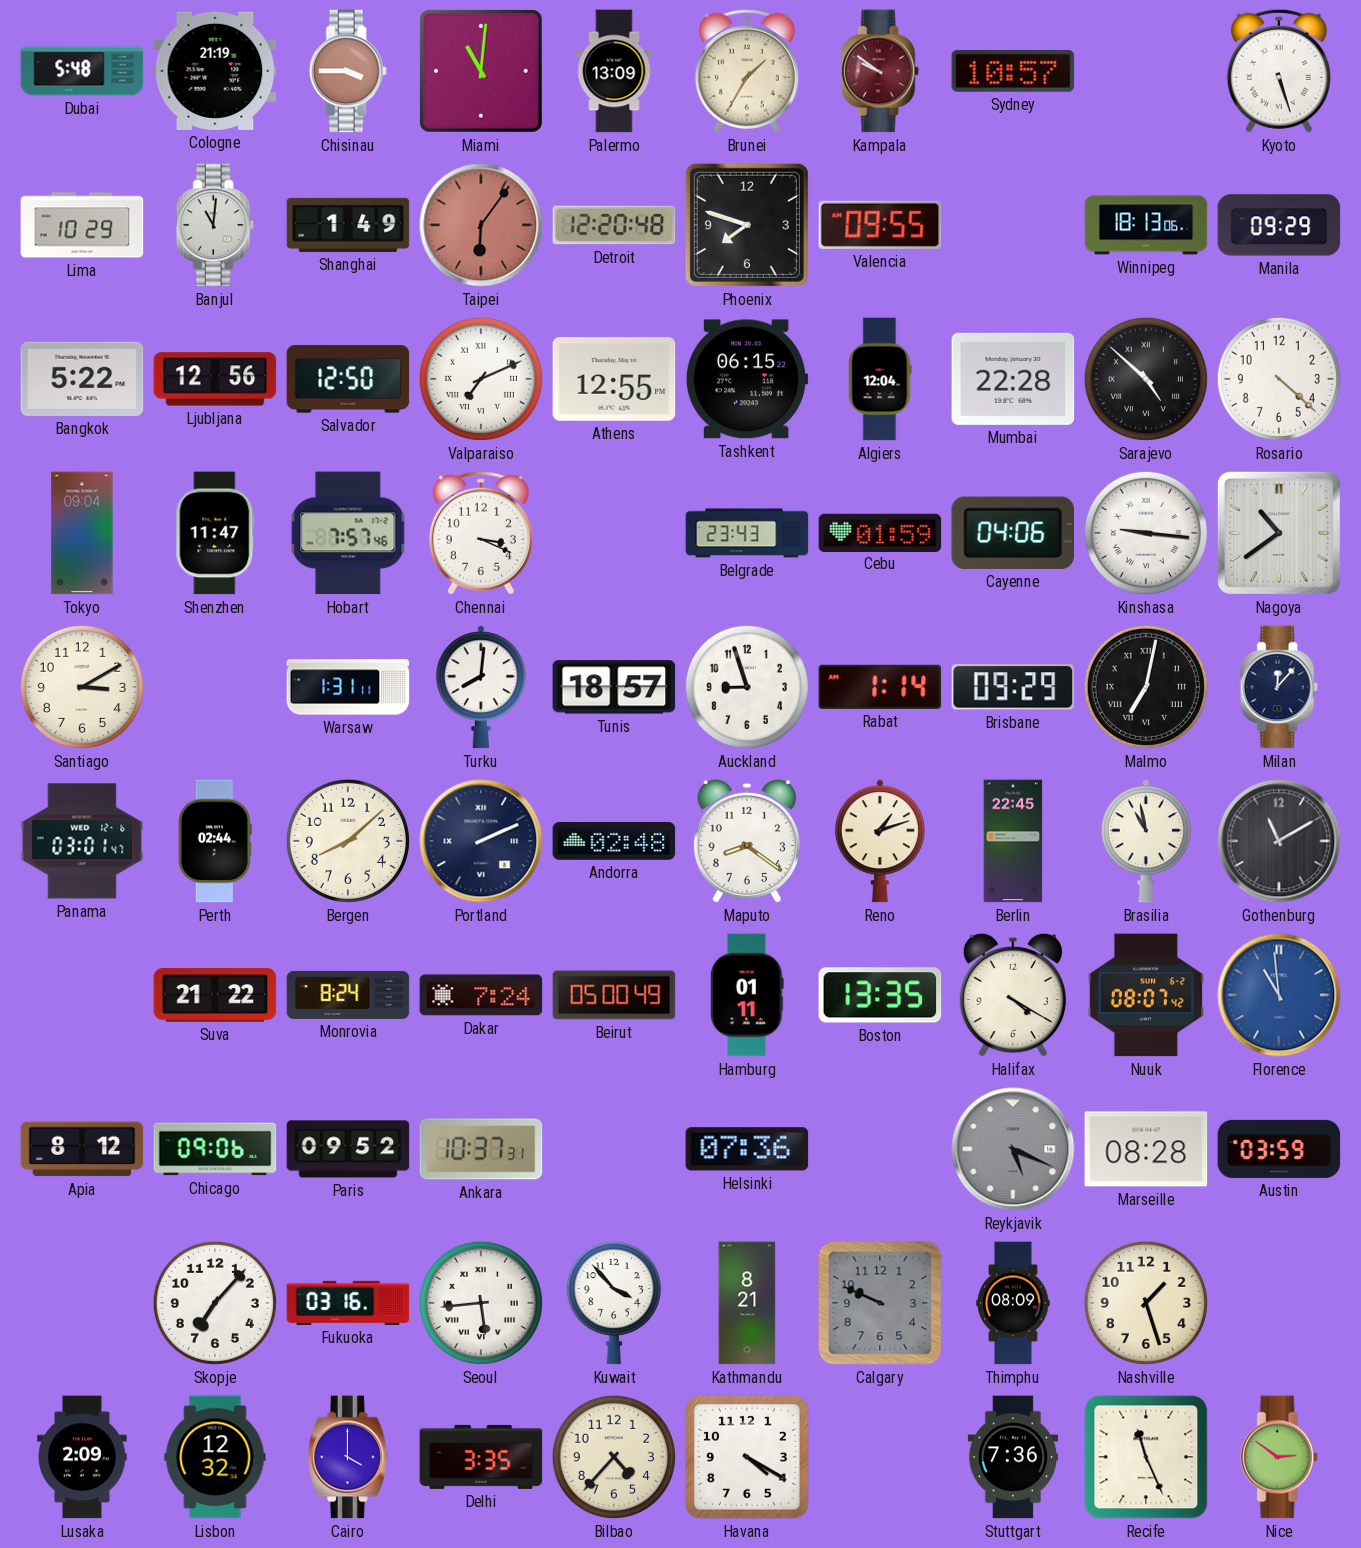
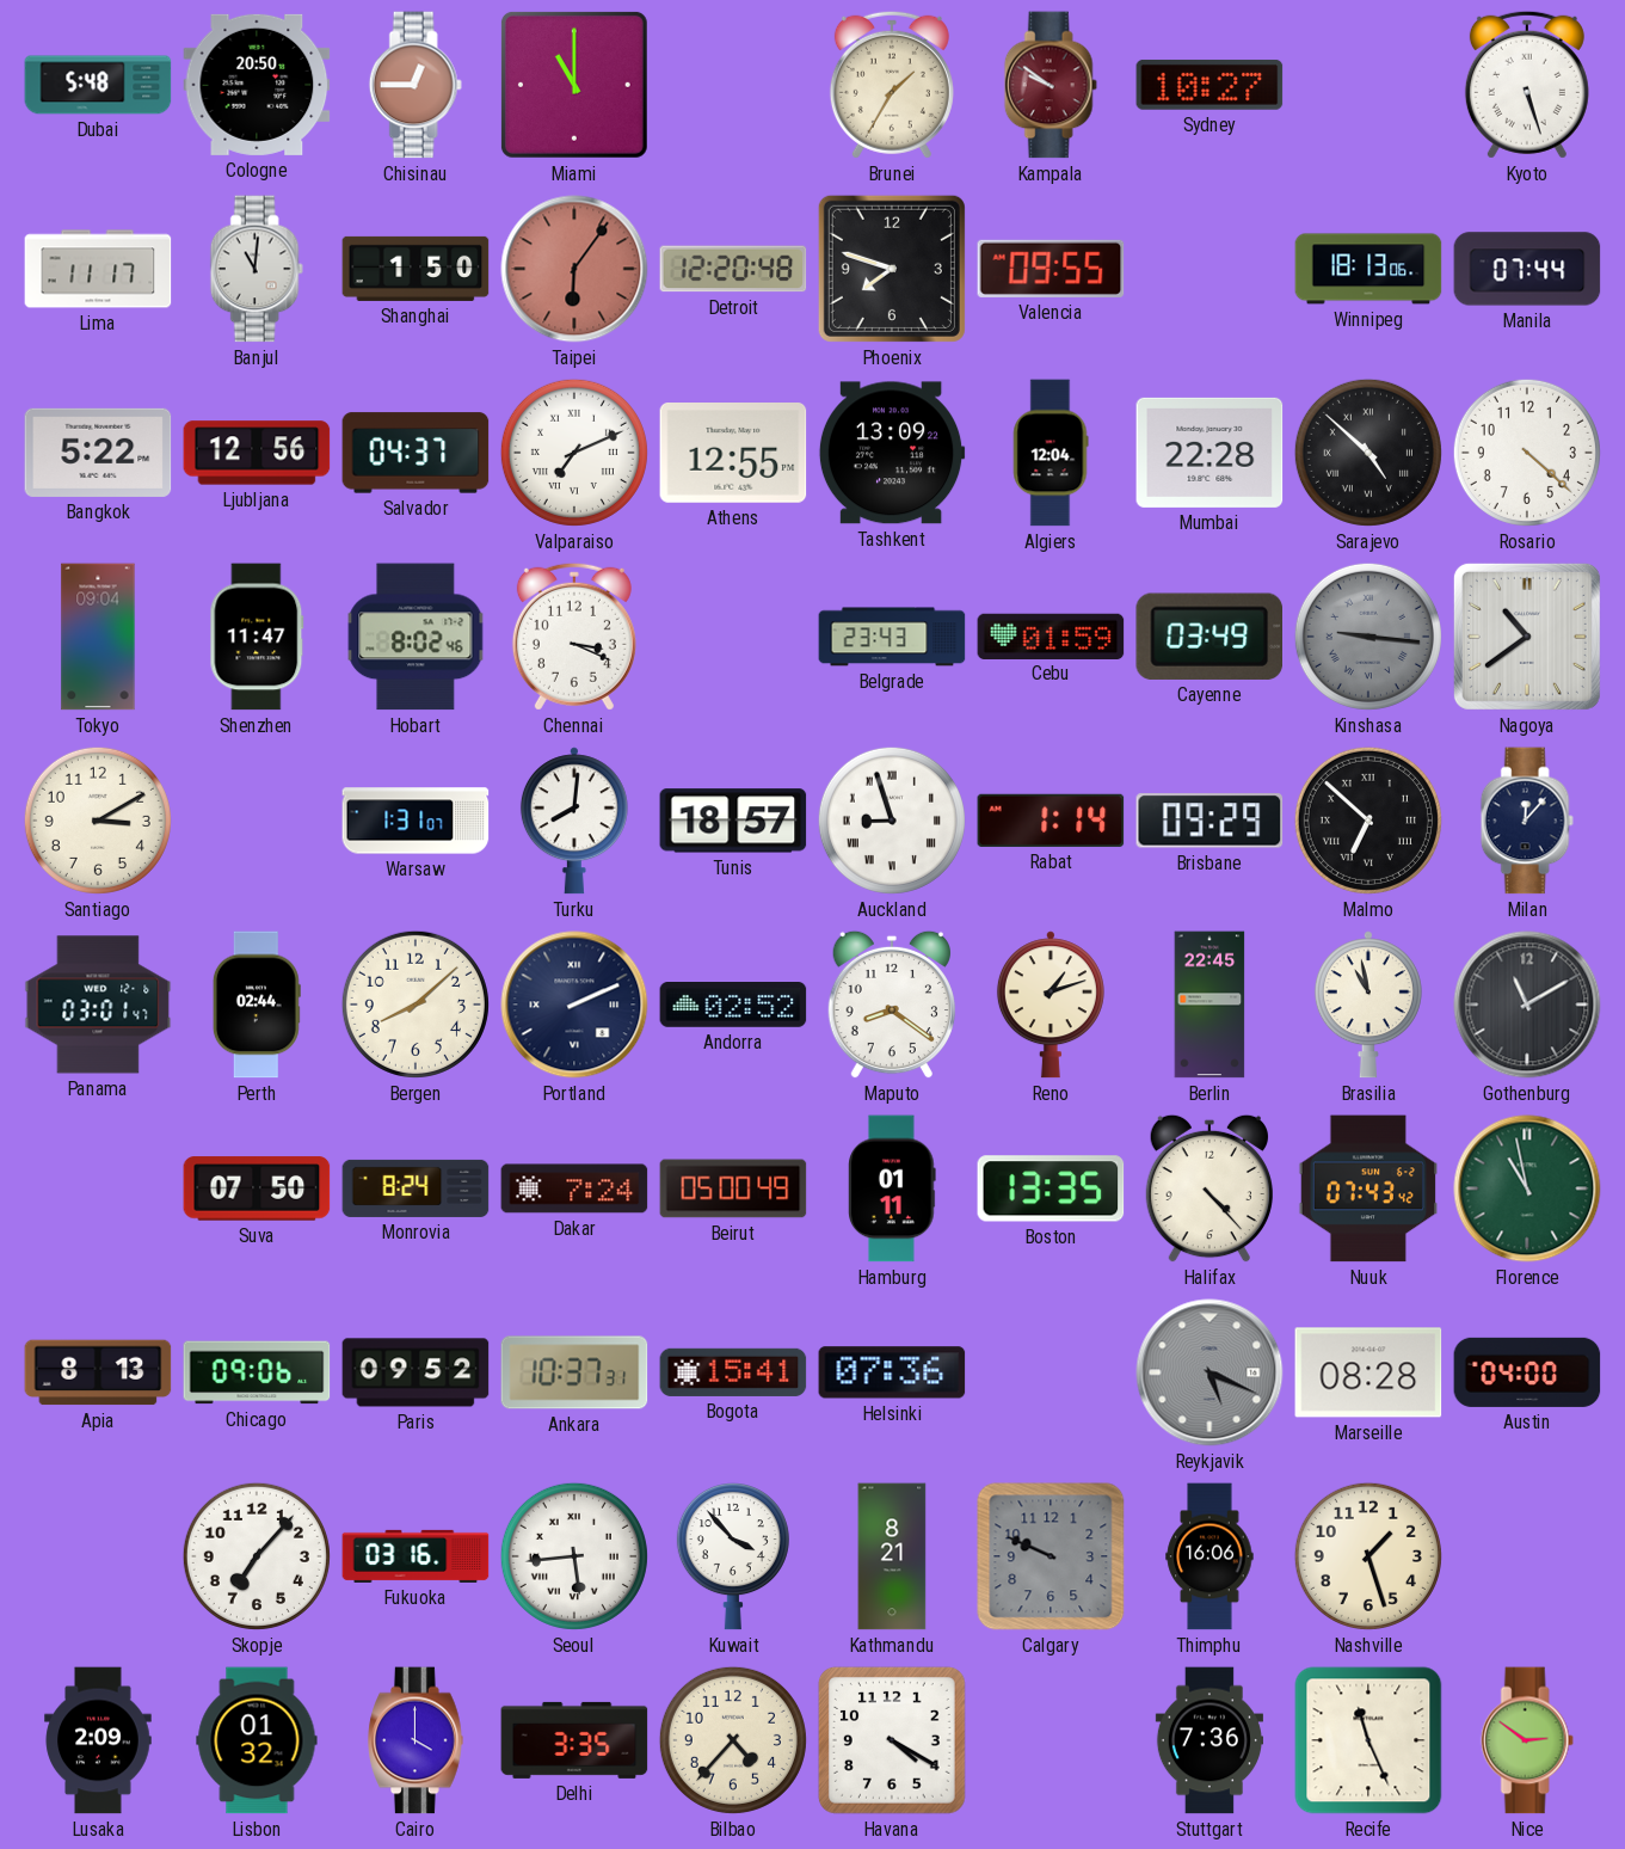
Cologne: 21:19 -> 20:50
Chisinau: 3:45 -> 12:45
Miami: 11:01 -> 11:00
Palermo: 13:09 -> none
Sydney: 10:57 -> 10:27
Lima: 10:29 -> 11:17
Shanghai: 1:49 -> 1:50
Manila: 09:29 -> 07:44
Salvador: 12:50 -> 04:37
Tashkent: 06:15 -> 13:09
Hobart: 7:57 -> 8:02
Cayenne: 04:06 -> 03:49
Kinshasa dial: white -> grey
Warsaw: 1:31:11 -> 1:31:07
Auckland numerals: Arabic -> Roman
Malmo: 7:02 -> 6:52
Andorra: 02:48 -> 02:52
Suva: 21:22 -> 07:50
Halifax: 4:20 -> 4:23
Nuuk: 08:07 -> 07:43
Florence: 10:59 -> 10:58
Florence dial: blue -> green
Apia: 8:12 -> 8:13
Bogota: none -> 15:41
Austin: 03:59 -> 04:00
Thimphu: 08:09 -> 16:06
Lisbon: 12:32 -> 01:32
